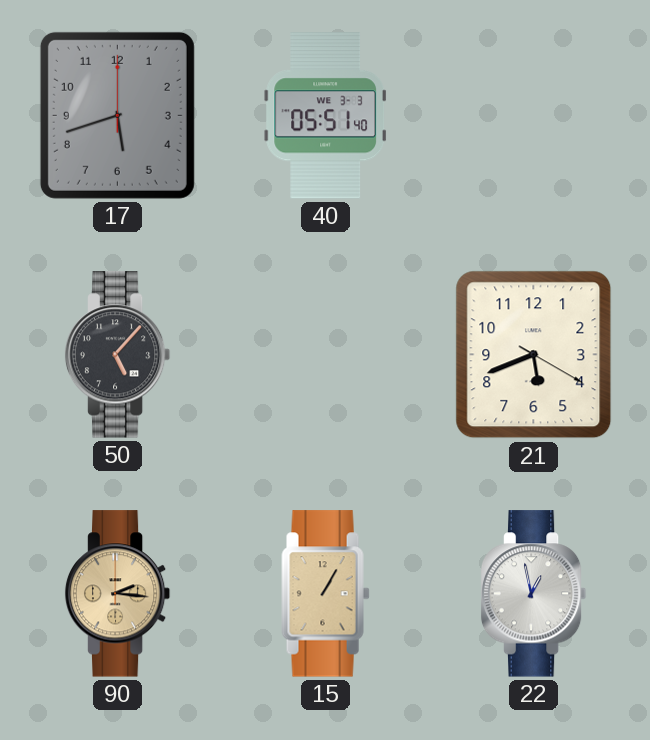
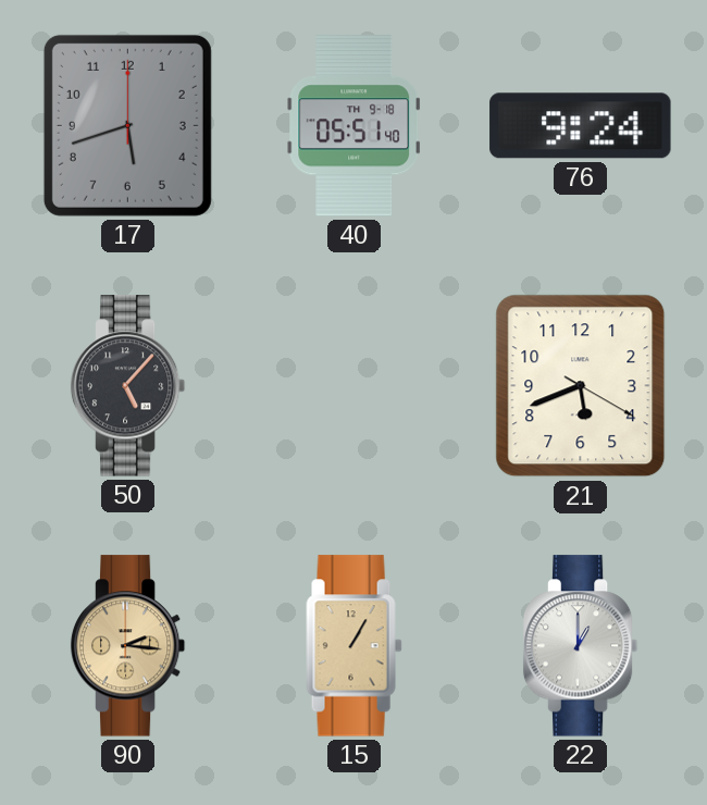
40 date: WE 3-3 -> TH 9-18
76: none -> 9:24
22: 12:58 -> 1:00
